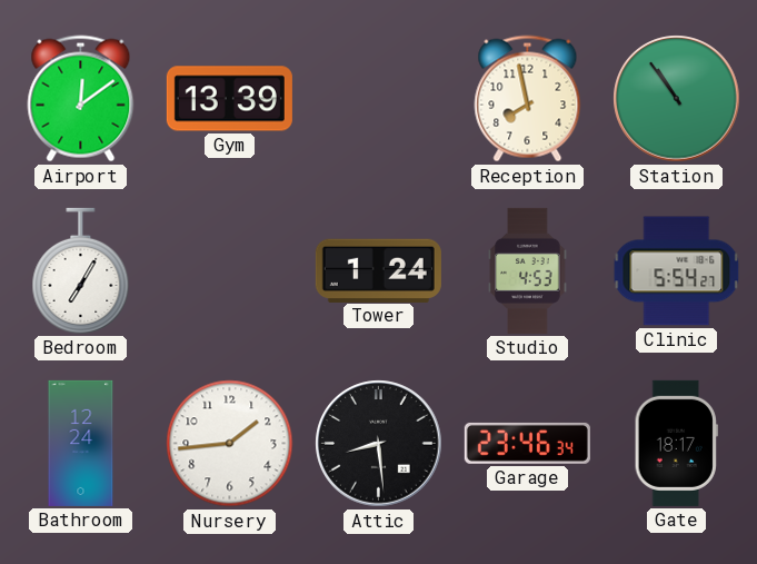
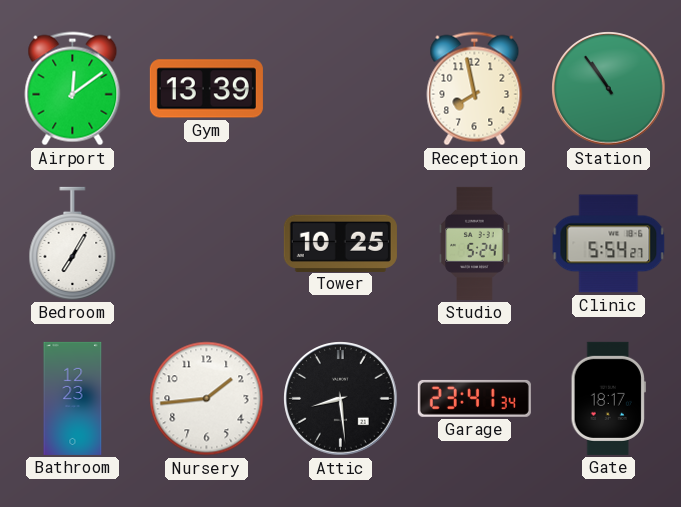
Tower: 1:24 -> 10:25
Studio: 4:53 -> 5:24
Bathroom: 12:24 -> 12:23
Garage: 23:46 -> 23:41
